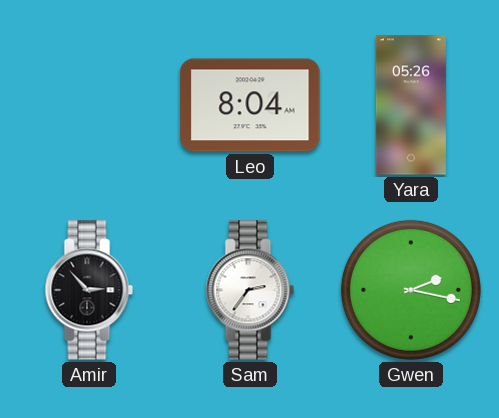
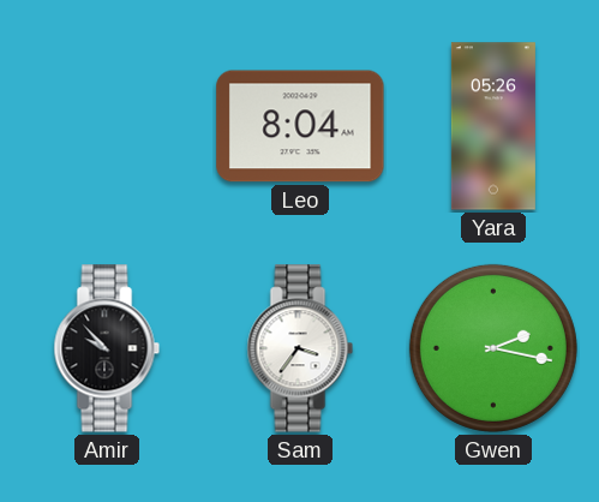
Amir: 2:53 -> 9:53
Sam: 2:36 -> 3:36
